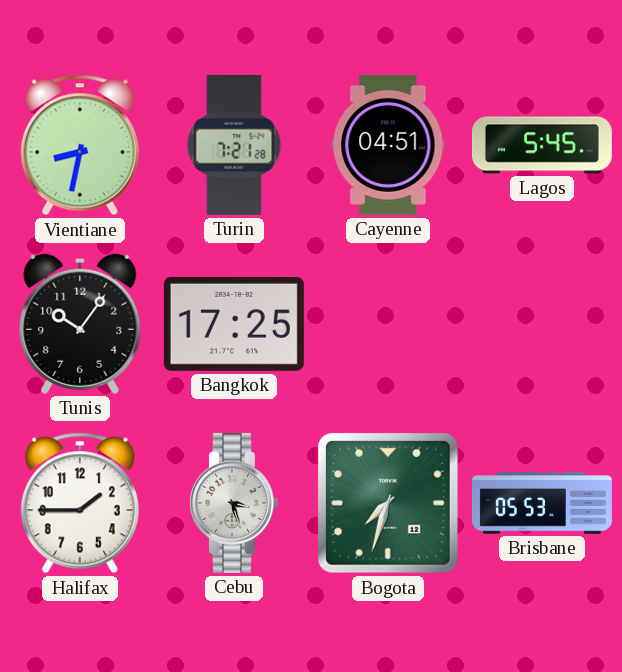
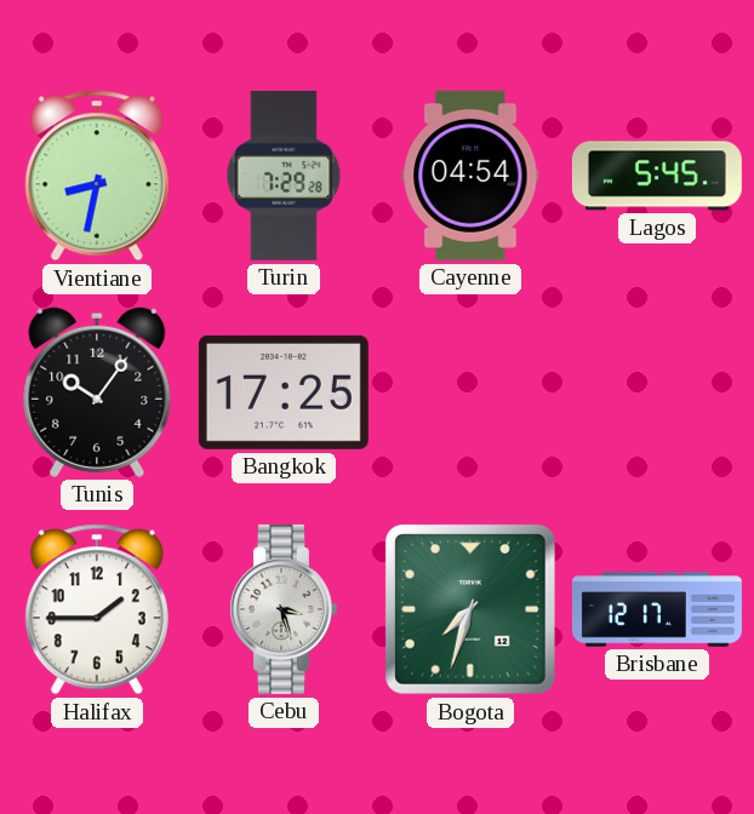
Turin: 7:21 -> 7:29
Cayenne: 04:51 -> 04:54
Brisbane: 05:53 -> 12:17
